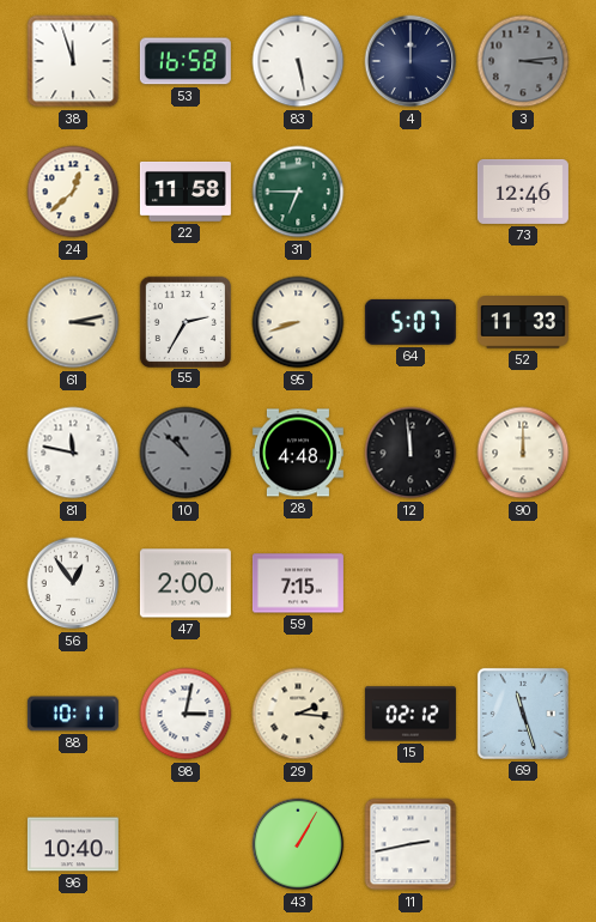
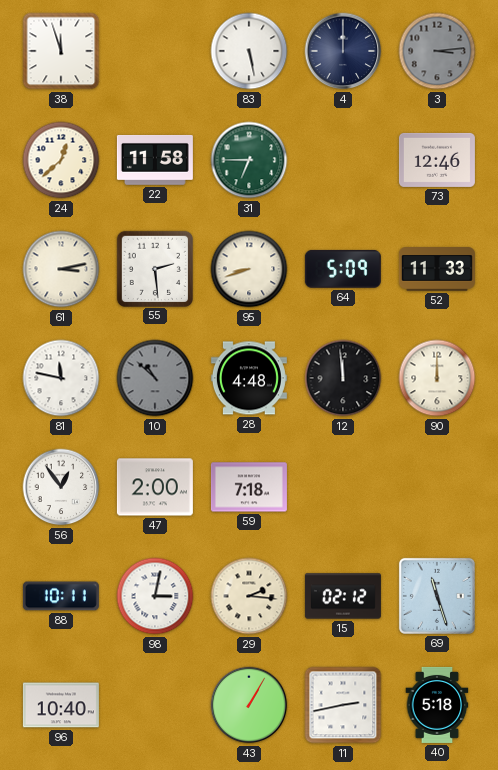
53: 16:58 -> none
55: 2:35 -> 2:29
64: 5:07 -> 5:09
59: 7:15 -> 7:18
40: none -> 5:18
